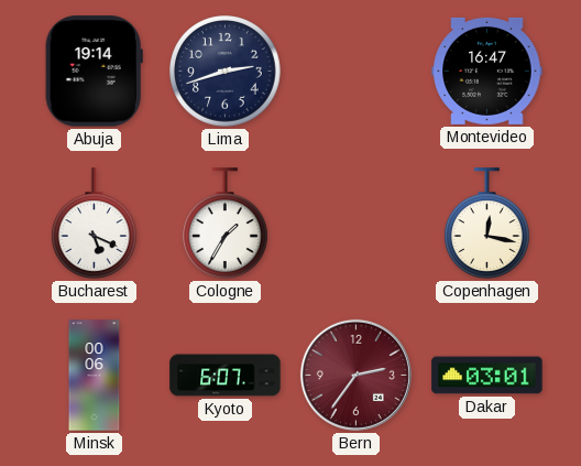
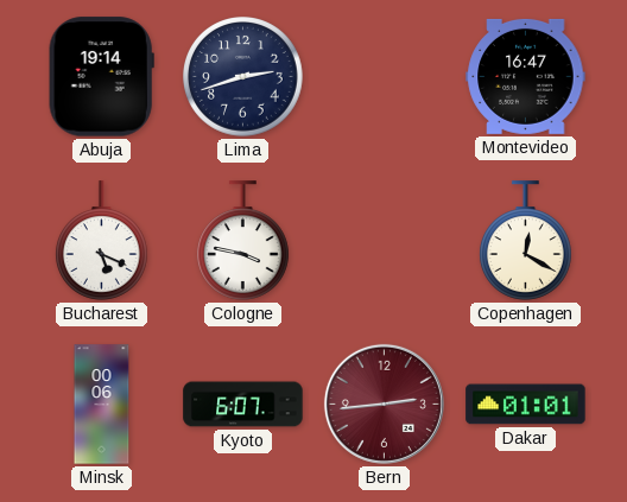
Cologne: 1:35 -> 3:47
Copenhagen: 12:17 -> 12:20
Bern: 2:36 -> 2:44
Dakar: 03:01 -> 01:01
